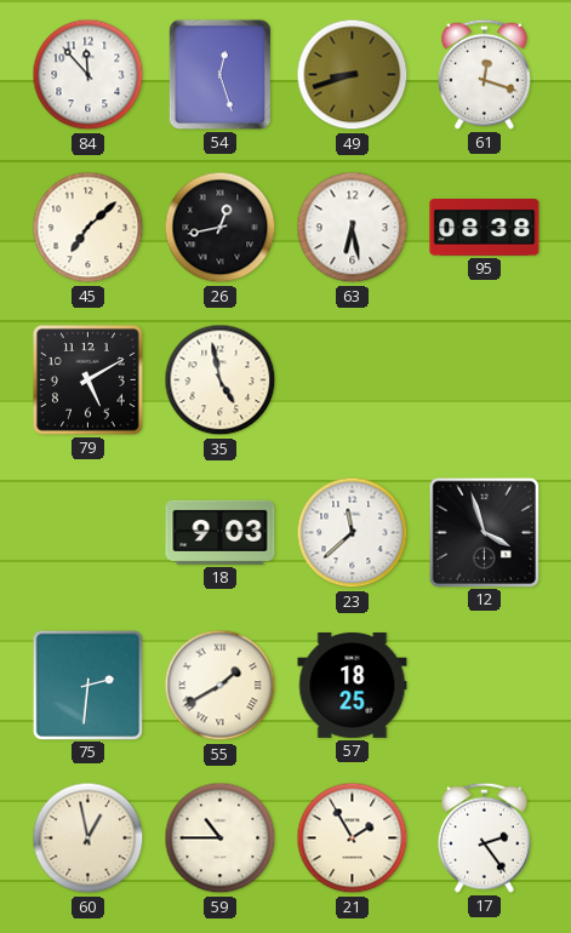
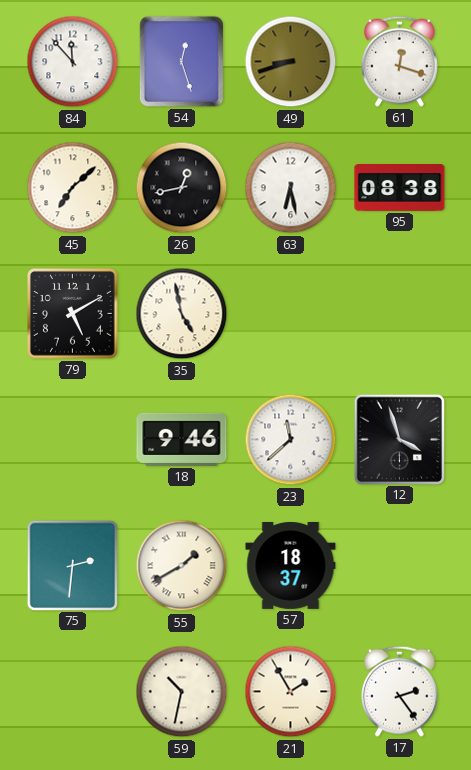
18: 9:03 -> 9:46
57: 18:25 -> 18:37
60: 12:58 -> none
59: 10:45 -> 10:32
